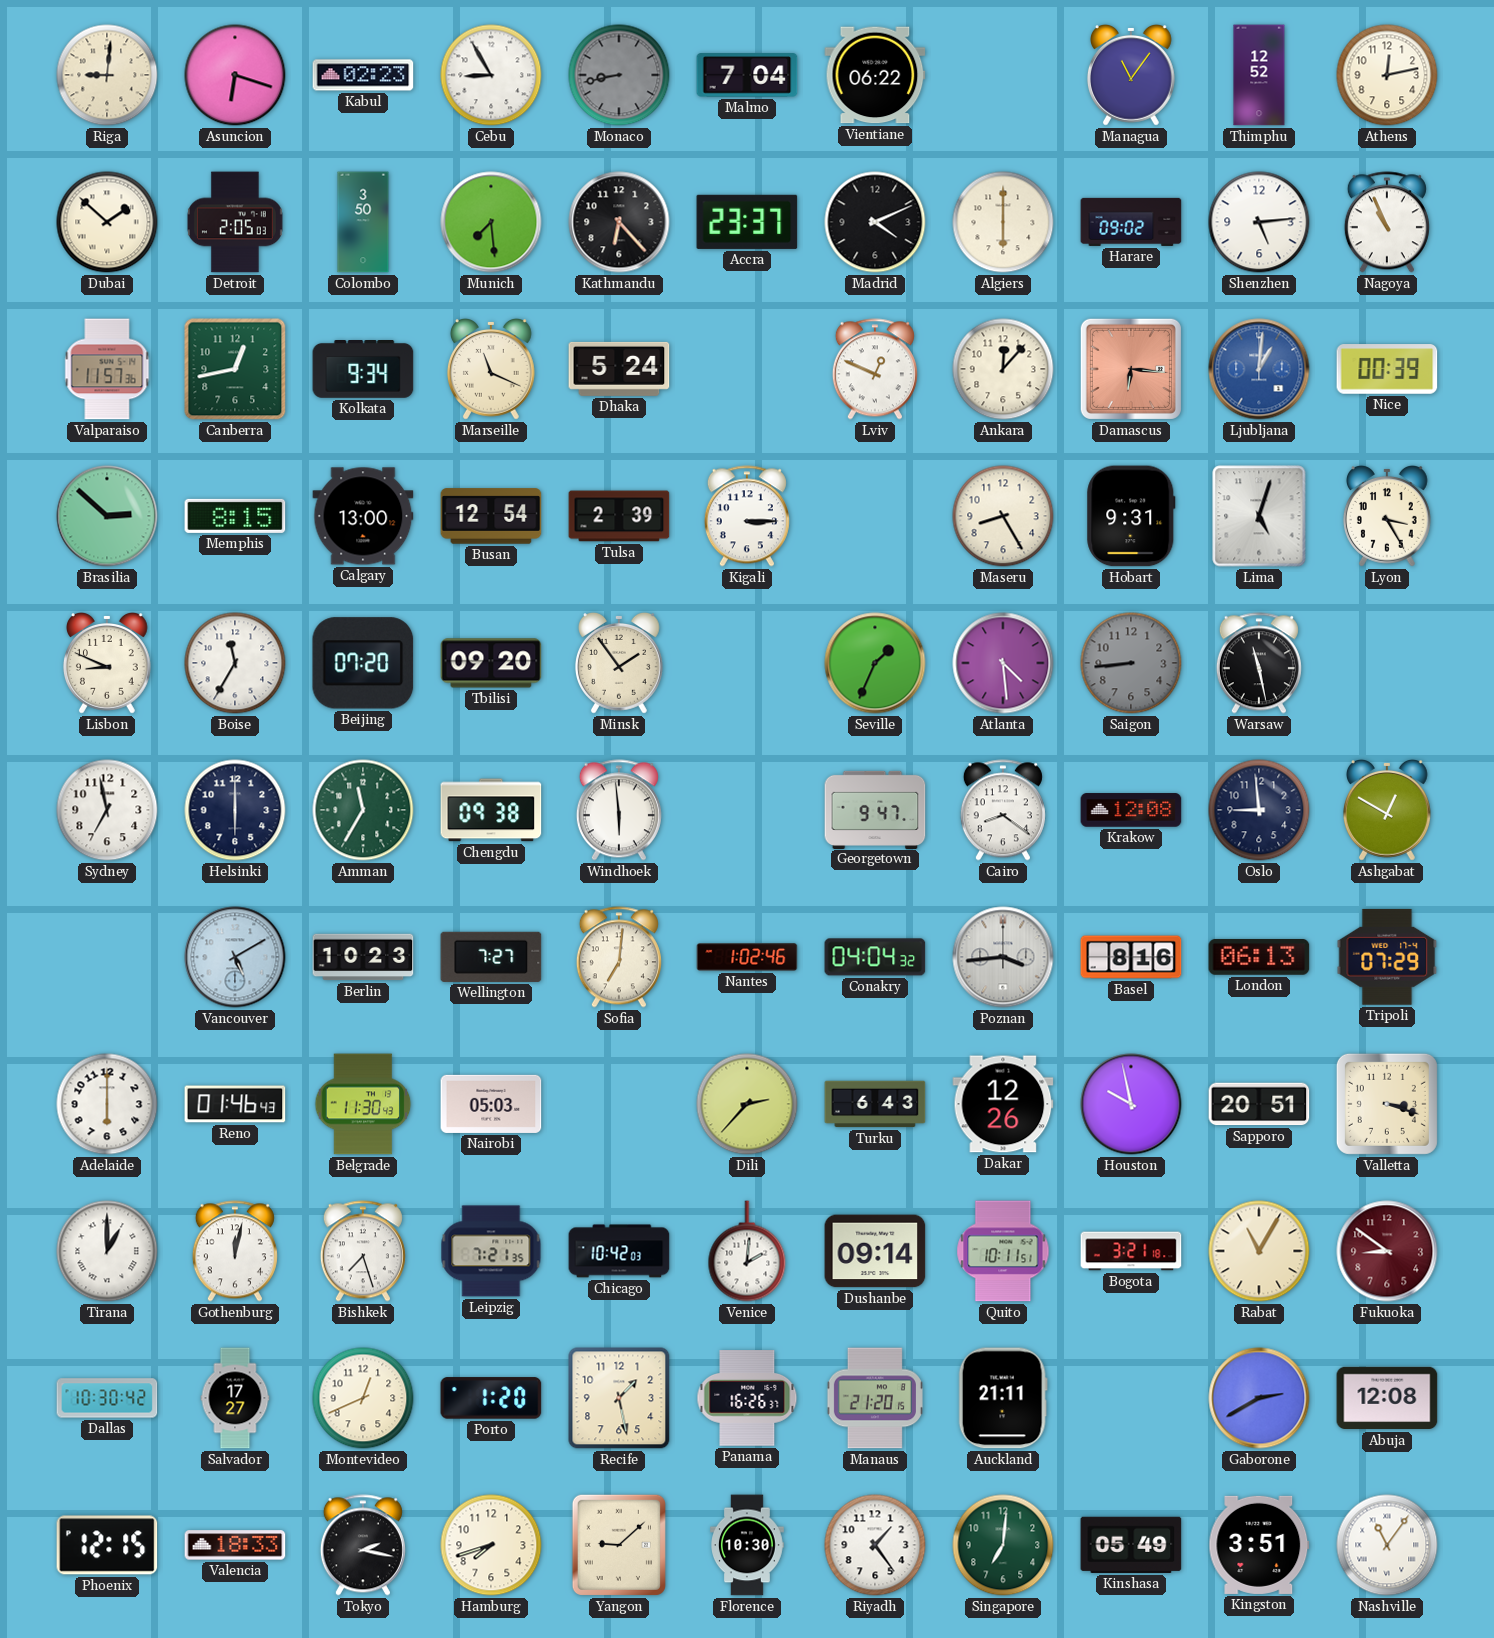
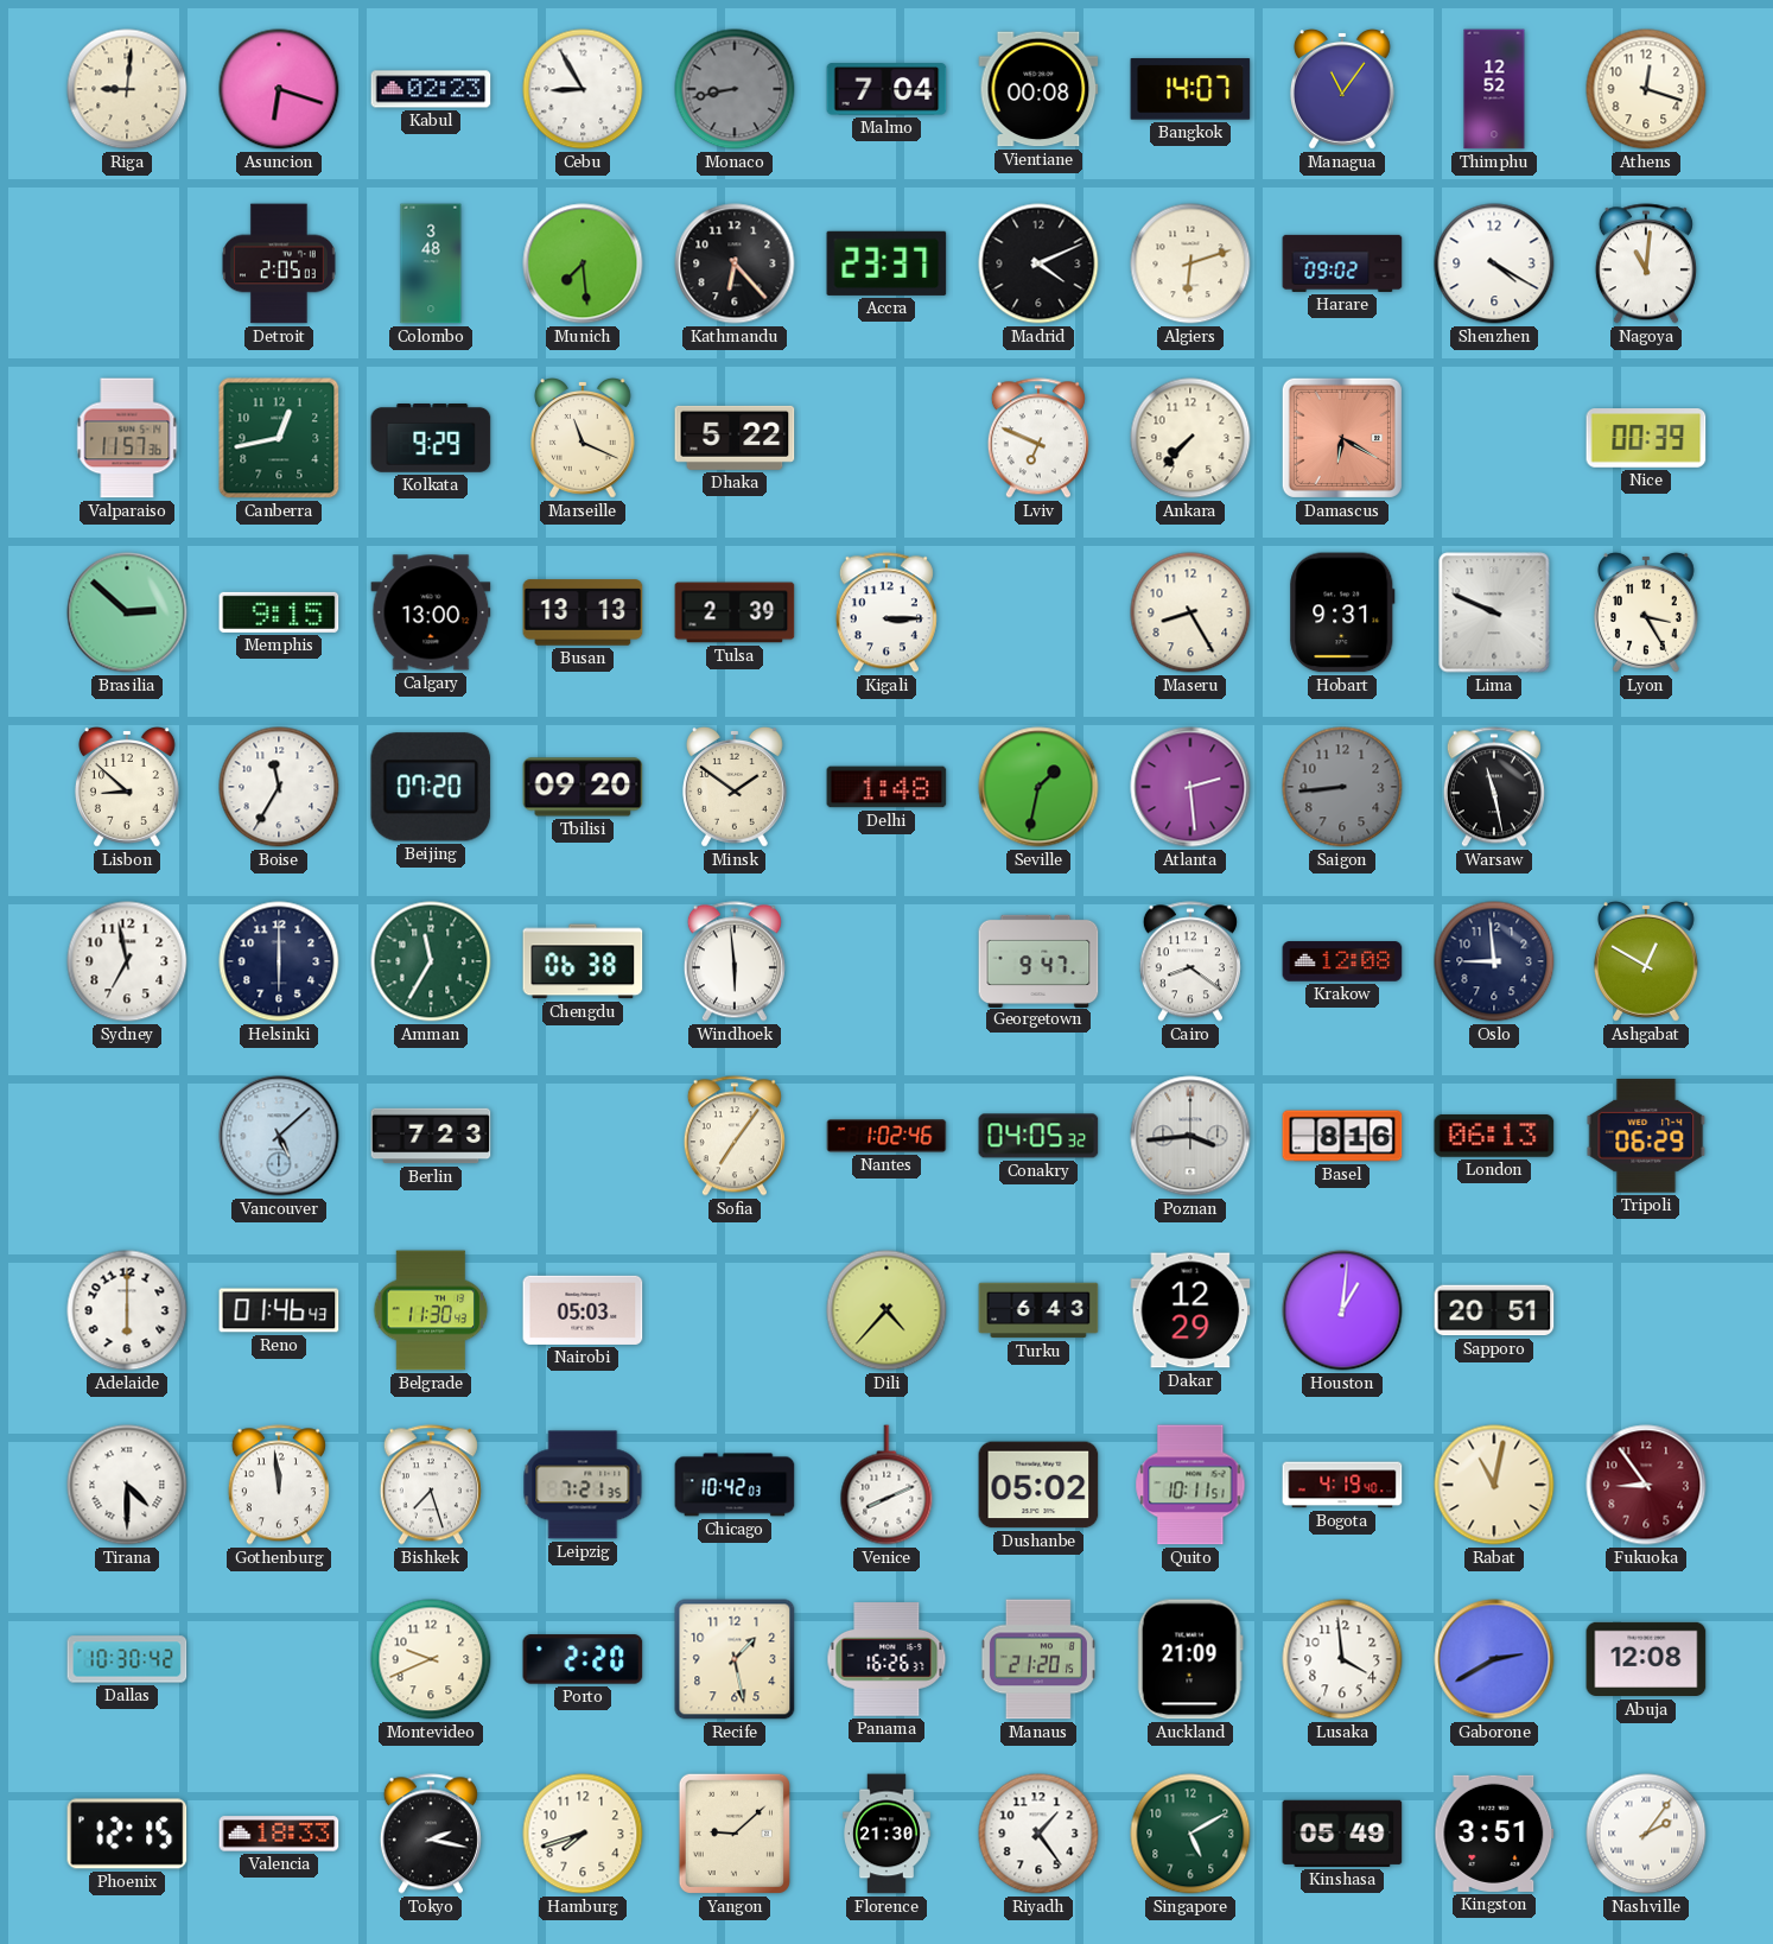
Vientiane: 06:22 -> 00:08
Bangkok: none -> 14:07
Athens: 12:13 -> 12:18
Dubai: 1:52 -> none
Colombo: 3:50 -> 3:48
Algiers: 6:00 -> 6:12
Shenzhen: 5:14 -> 4:20
Nagoya: 10:56 -> 11:01
Kolkata: 9:34 -> 9:29
Dhaka: 5:24 -> 5:22
Lviv: 12:49 -> 6:49
Ankara: 12:07 -> 7:37
Damascus: 6:16 -> 6:20
Ljubljana: 1:01 -> none
Memphis: 8:15 -> 9:15
Busan: 12:54 -> 13:13
Lima: 5:03 -> 9:49
Lisbon: 8:49 -> 8:52
Minsk: 1:54 -> 1:51
Delhi: none -> 1:48
Seville: 1:34 -> 1:32
Atlanta: 4:29 -> 2:29
Chengdu: 09:38 -> 06:38
Vancouver: 5:10 -> 5:08
Berlin: 10:23 -> 7:23
Wellington: 7:27 -> none
Sofia: 7:01 -> 7:06
Conakry: 04:04 -> 04:05
Tripoli: 07:29 -> 06:29
Dili: 2:37 -> 4:37
Dakar: 12:26 -> 12:29
Houston: 9:58 -> 1:01
Valletta: 3:18 -> none
Tirana: 1:00 -> 4:30
Gothenburg: 12:02 -> 11:59
Venice: 2:01 -> 8:11
Dushanbe: 09:14 -> 05:02
Bogota: 3:21 -> 4:19
Rabat: 11:05 -> 11:02
Fukuoka: 8:51 -> 8:54
Salvador: 17:27 -> none
Montevideo: 12:41 -> 9:41
Porto: 1:20 -> 2:20
Auckland: 21:11 -> 21:09
Lusaka: none -> 3:59
Florence: 10:30 -> 21:30
Singapore: 7:01 -> 5:10
Nashville: 11:06 -> 2:06
